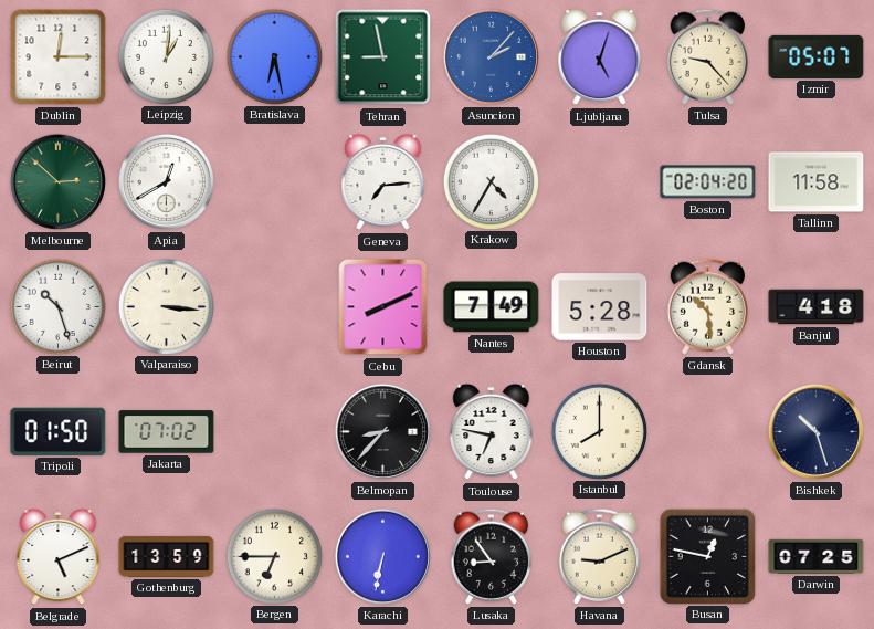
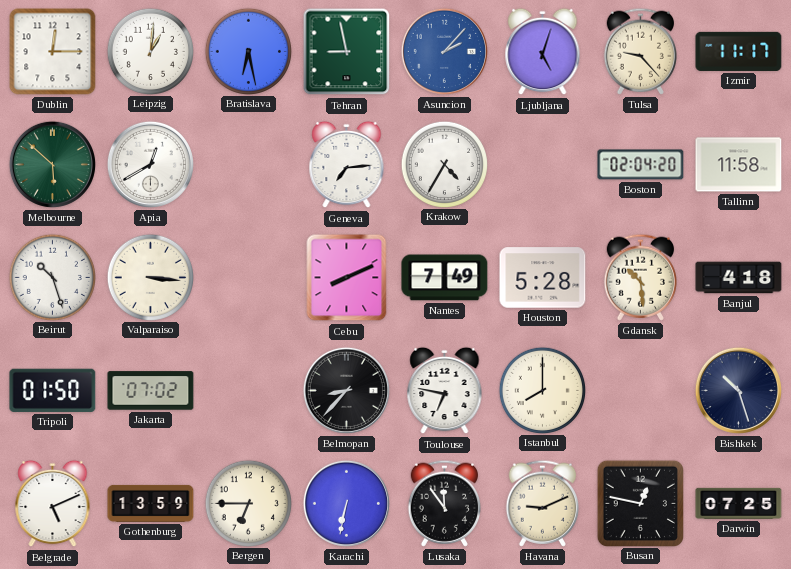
Izmir: 05:07 -> 11:17
Melbourne: 2:52 -> 5:52
Lusaka: 8:54 -> 11:54
